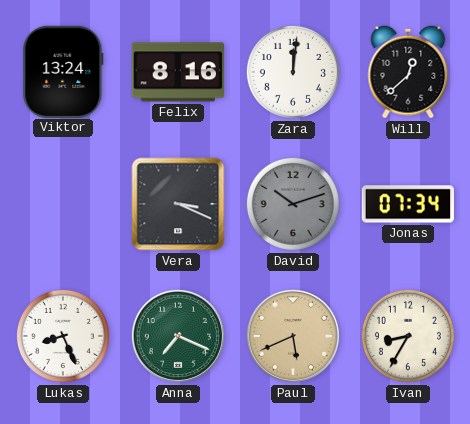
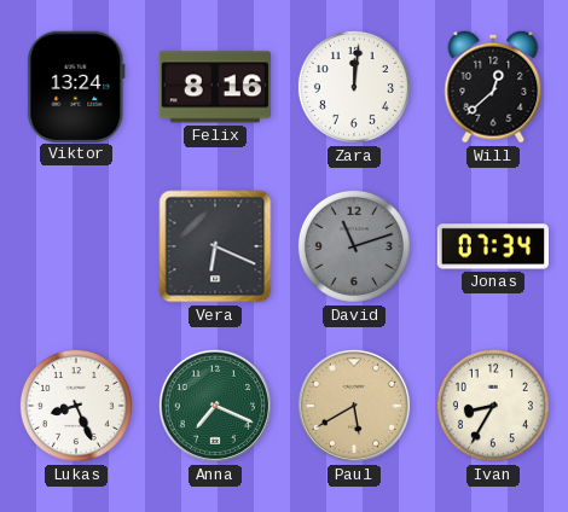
Vera: 3:19 -> 6:19
David: 10:12 -> 11:12
Paul: 5:41 -> 5:40
